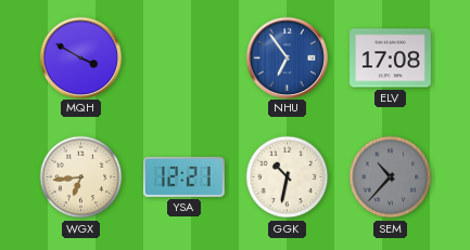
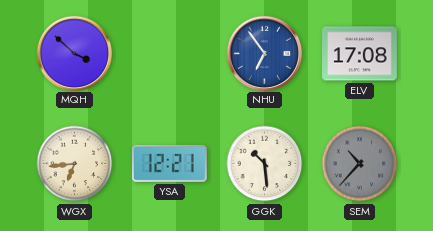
MQH: 3:50 -> 3:52
GGK: 10:32 -> 10:29
